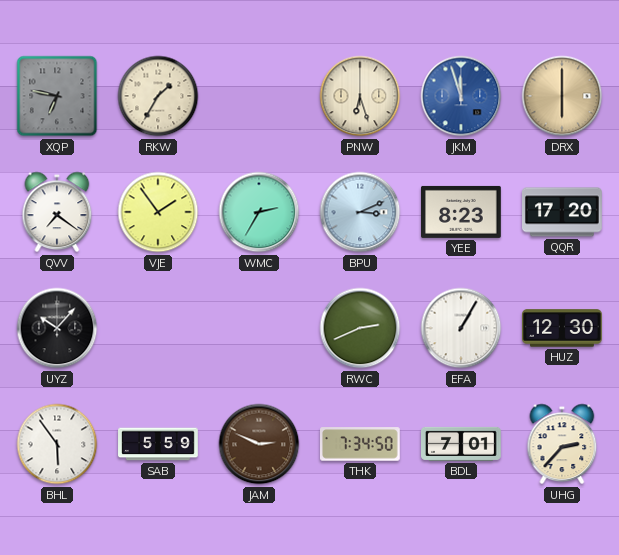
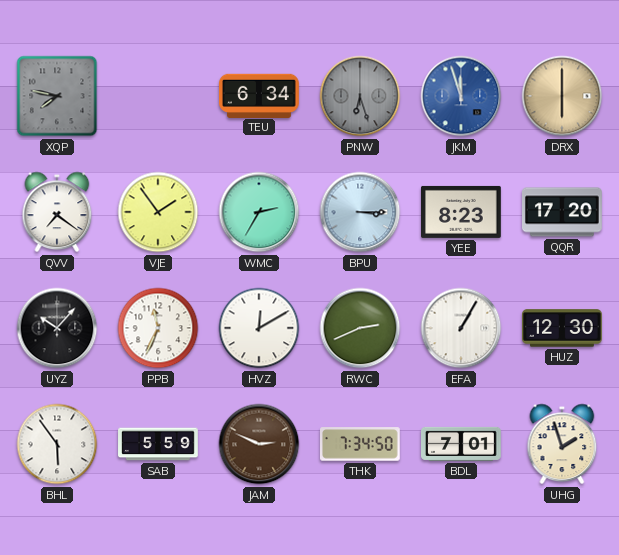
XQP: 6:47 -> 7:47
RKW: 1:35 -> none
TEU: none -> 6:34
PNW dial: cream -> grey
BPU: 3:11 -> 3:15
PPB: none -> 11:34
HVZ: none -> 12:10
UHG: 2:37 -> 1:57
